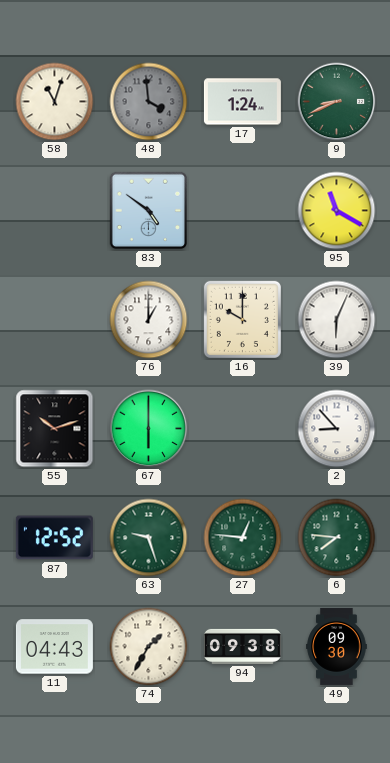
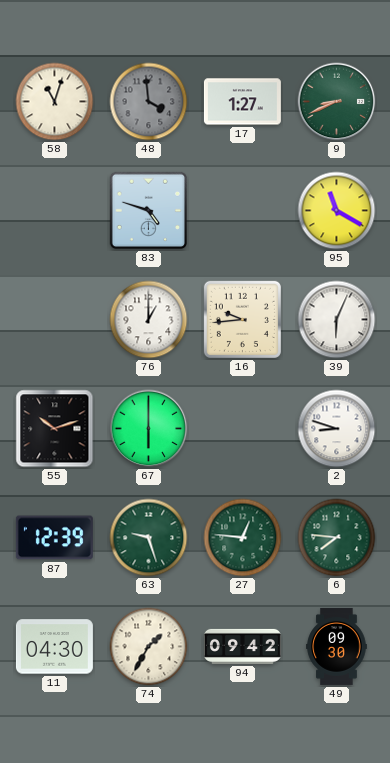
17: 1:24 -> 1:27
83: 4:51 -> 4:48
16: 10:00 -> 9:44
2: 8:53 -> 8:48
87: 12:52 -> 12:39
11: 04:43 -> 04:30
94: 09:38 -> 09:42
